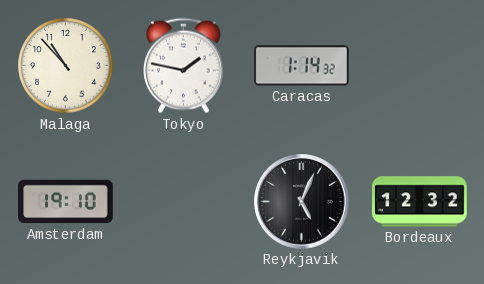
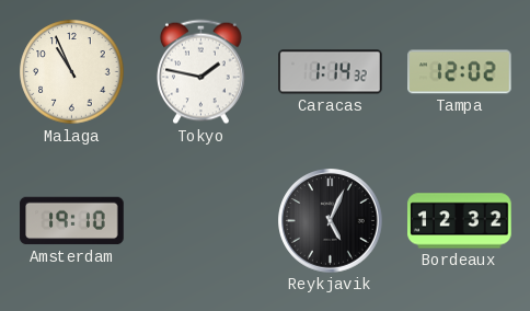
Malaga: 10:53 -> 10:56
Tampa: none -> 12:02
